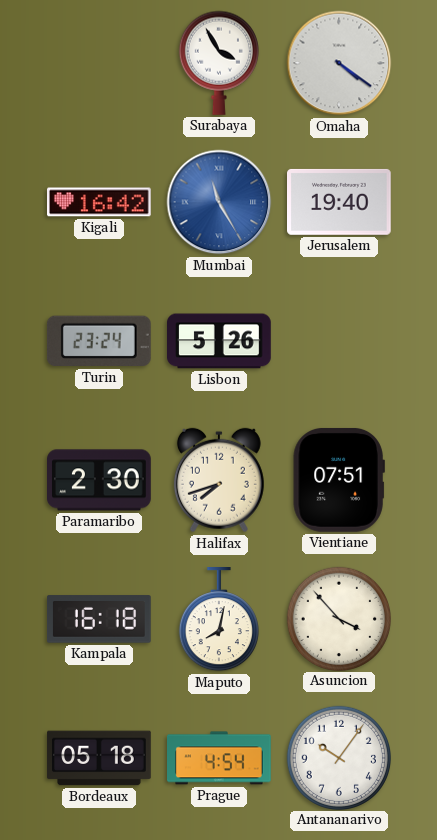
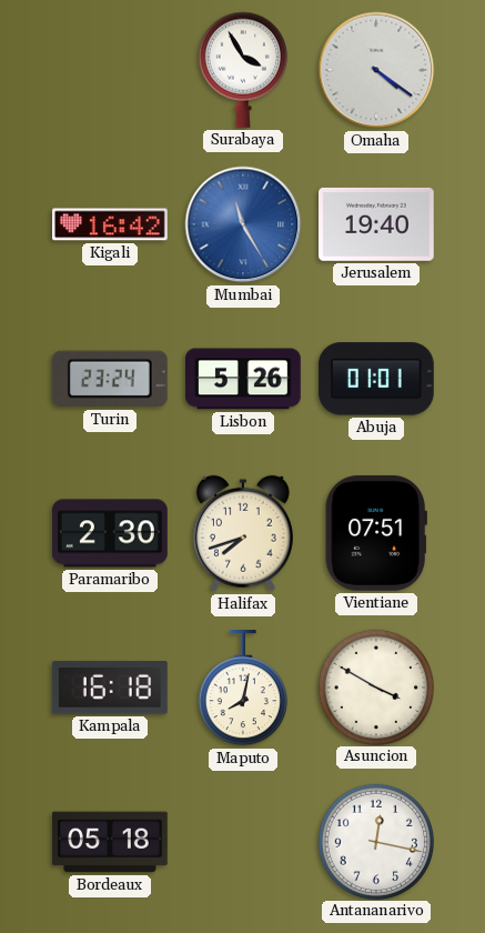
Abuja: none -> 01:01
Asuncion: 3:53 -> 3:50
Prague: 4:54 -> none
Antananarivo: 10:06 -> 12:17
